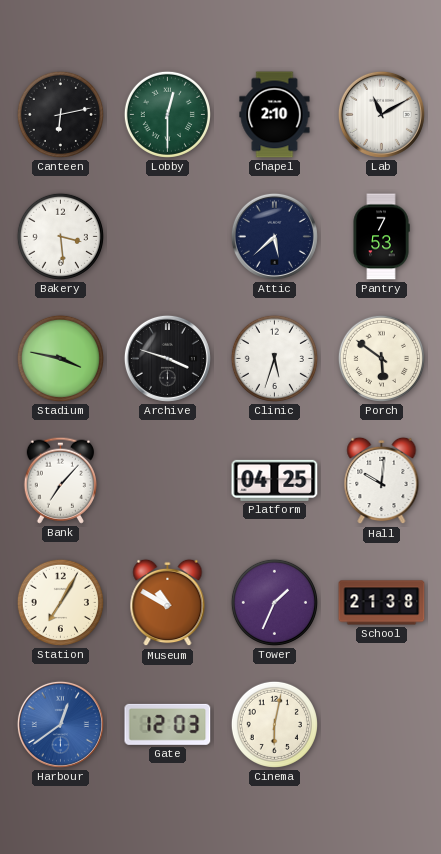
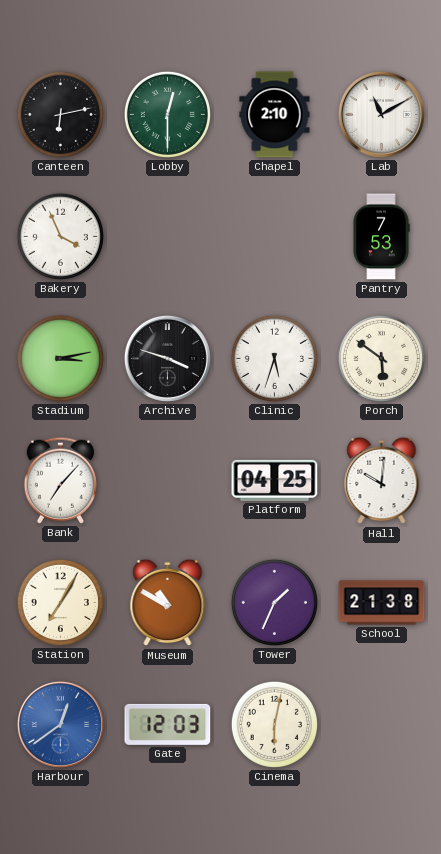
Bakery: 3:29 -> 3:56
Attic: 5:38 -> none
Stadium: 3:47 -> 3:13
